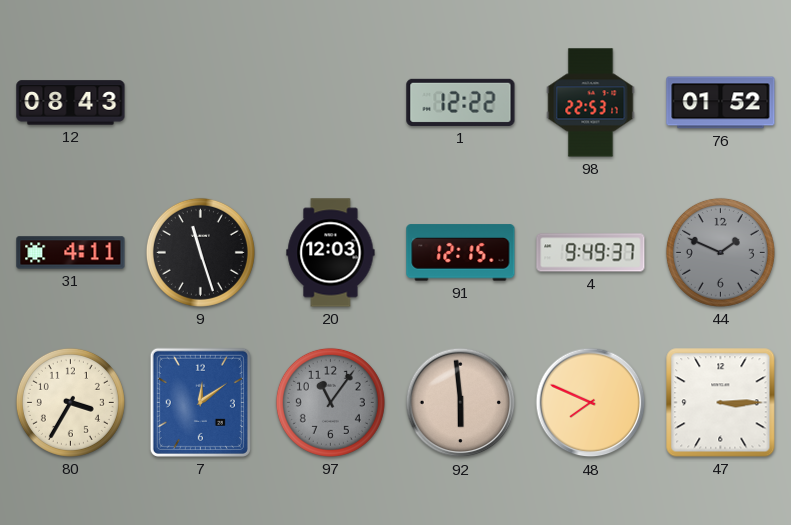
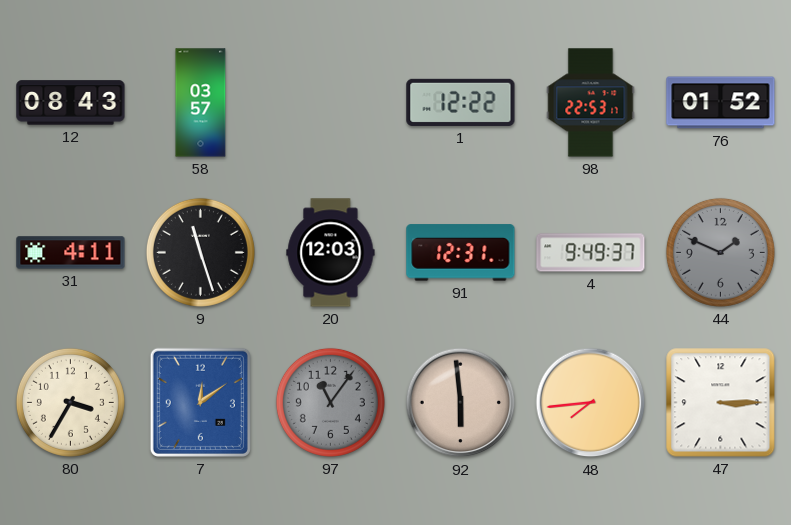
58: none -> 03:57
91: 12:15 -> 12:31
48: 7:49 -> 7:44
